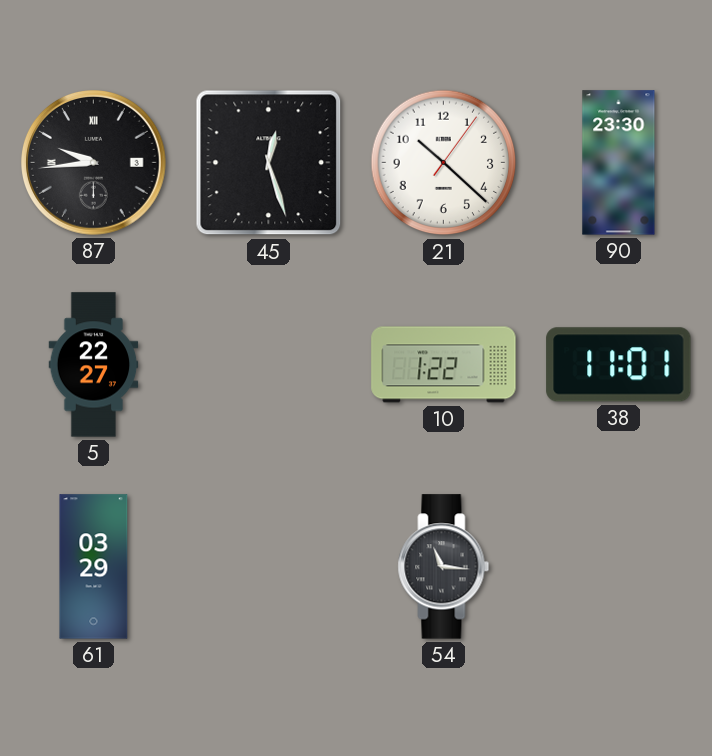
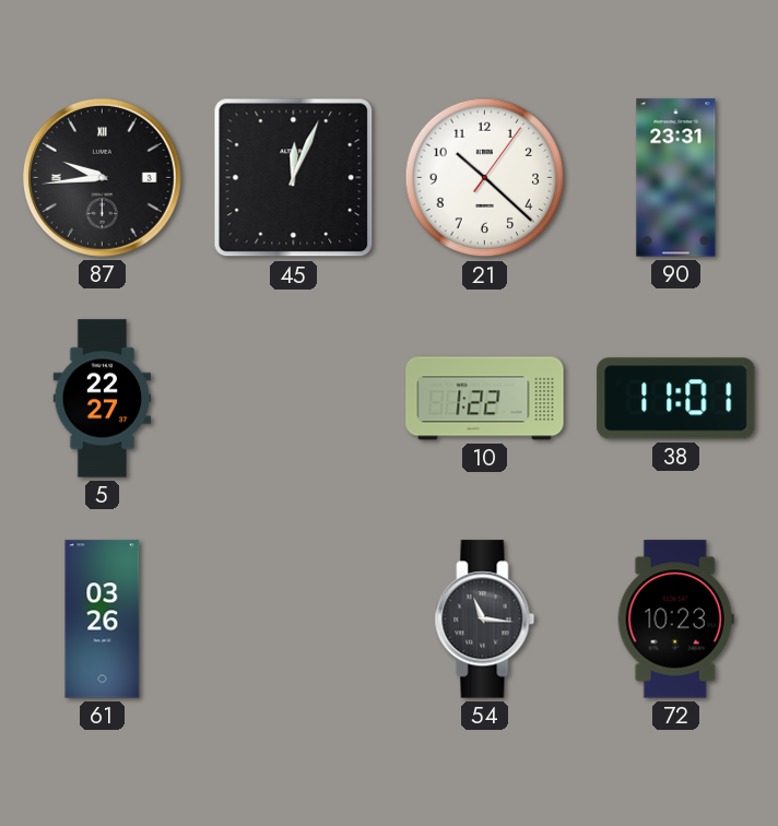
45: 12:27 -> 12:04
90: 23:30 -> 23:31
61: 03:29 -> 03:26
72: none -> 10:23
